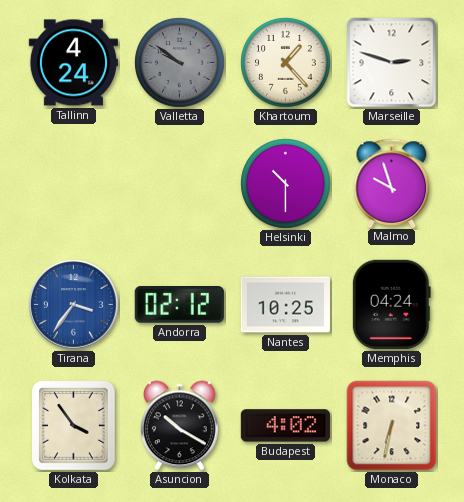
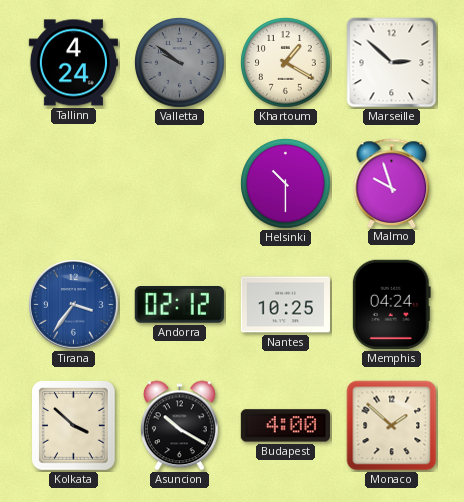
Khartoum: 1:23 -> 1:20
Marseille: 2:48 -> 2:52
Kolkata: 3:54 -> 3:52
Budapest: 4:02 -> 4:00
Monaco: 6:32 -> 1:52
